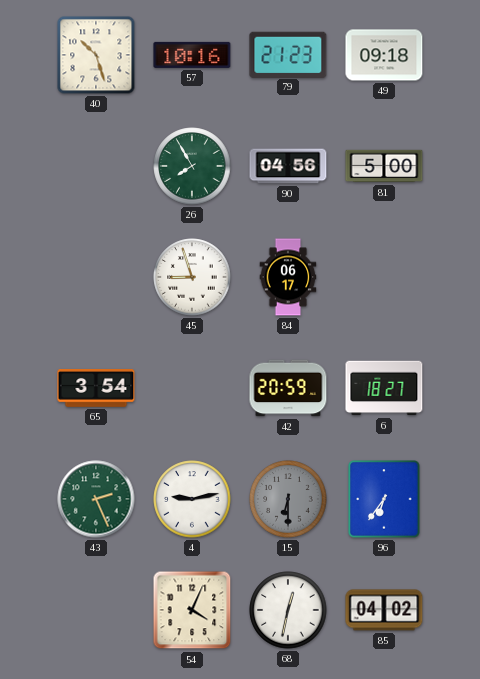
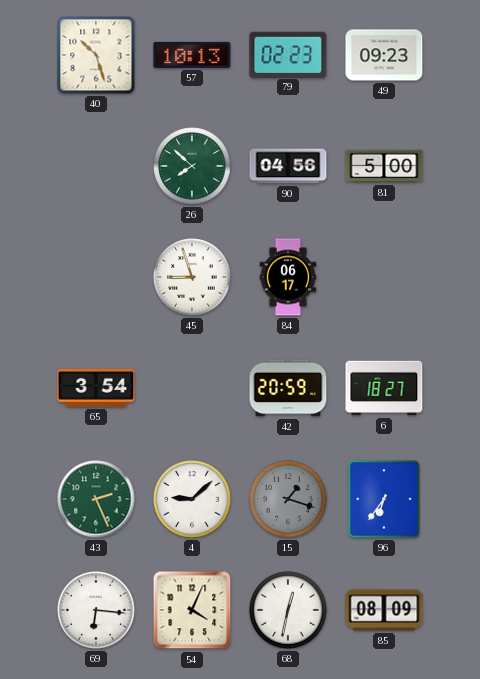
57: 10:16 -> 10:13
79: 21:23 -> 02:23
49: 09:18 -> 09:23
26: 7:55 -> 7:52
4: 9:13 -> 9:08
15: 6:30 -> 1:18
69: none -> 6:16
85: 04:02 -> 08:09
